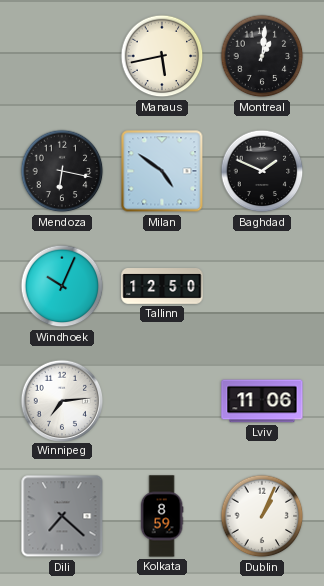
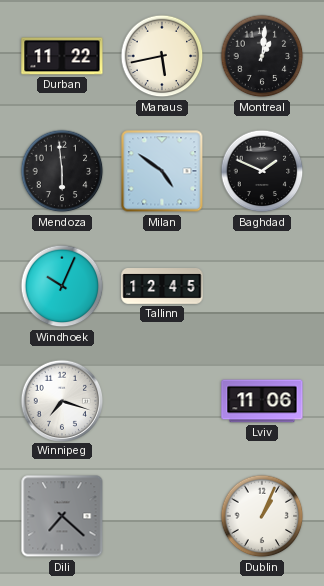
Durban: none -> 11:22
Mendoza: 6:17 -> 5:59
Tallinn: 12:50 -> 12:45
Winnipeg: 7:14 -> 7:18
Kolkata: 8:59 -> none
